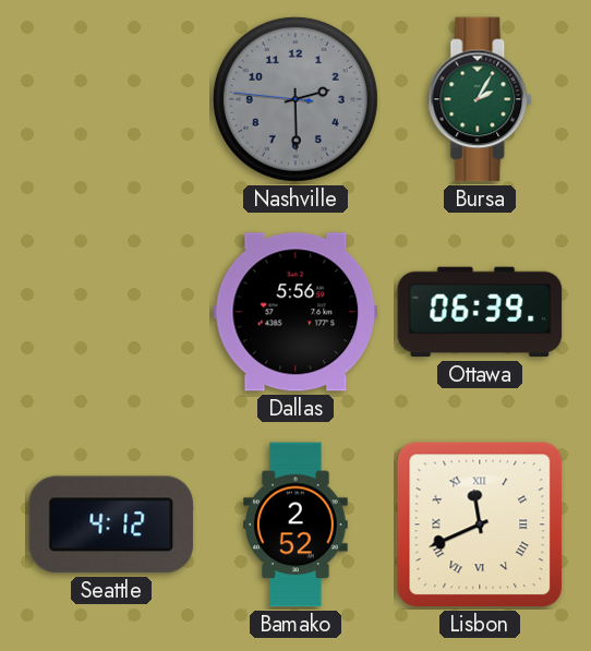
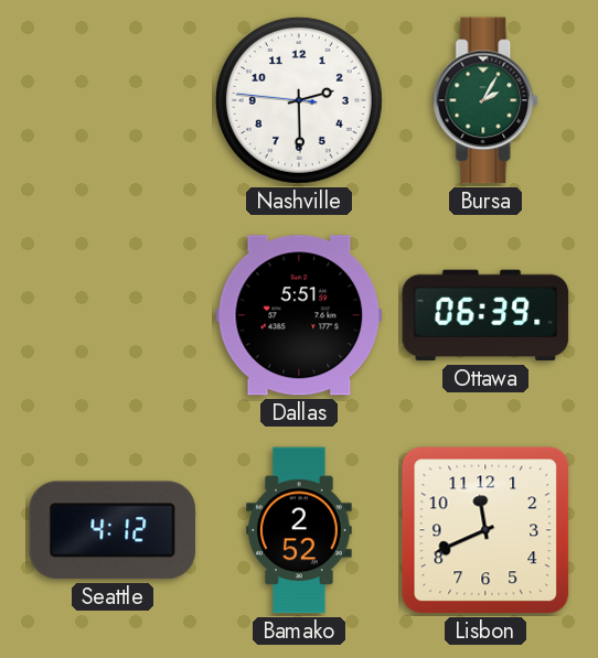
Nashville dial: grey -> white
Dallas: 5:56 -> 5:51
Lisbon numerals: Roman -> Arabic
